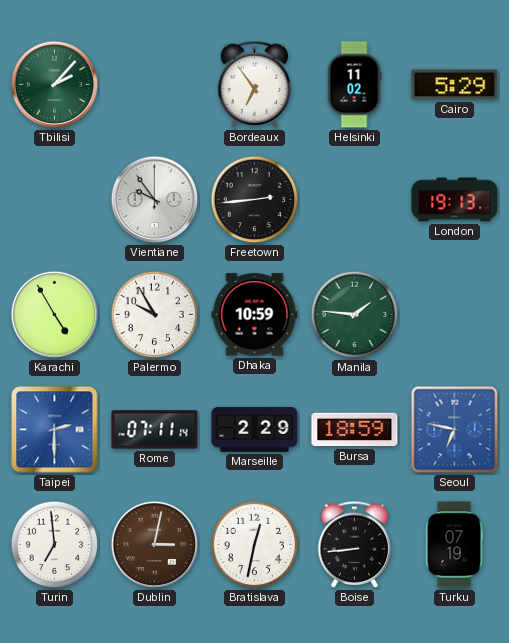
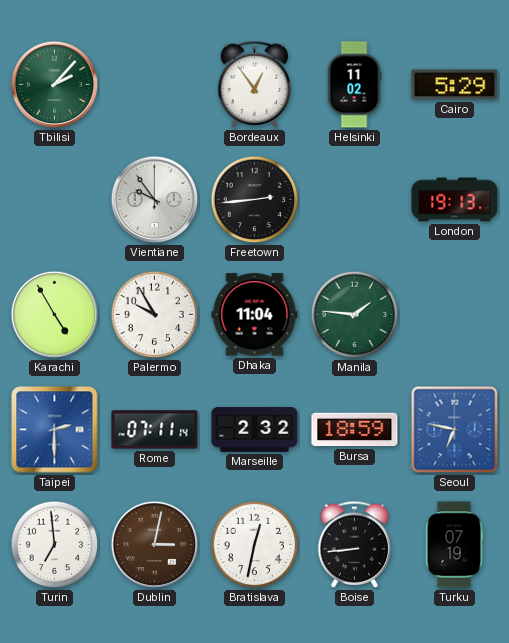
Bordeaux: 6:54 -> 12:54
Dhaka: 10:59 -> 11:04
Marseille: 2:29 -> 2:32
